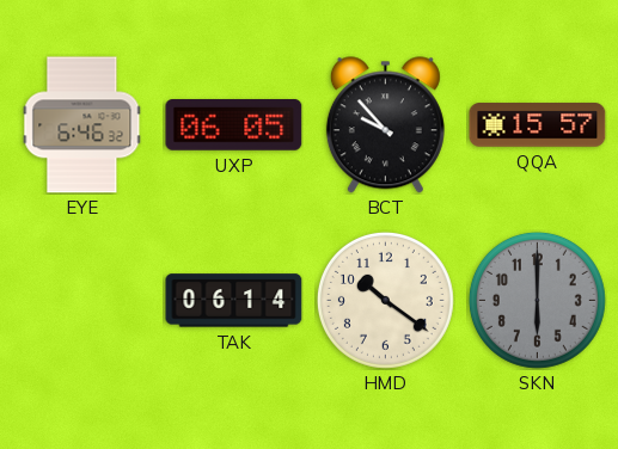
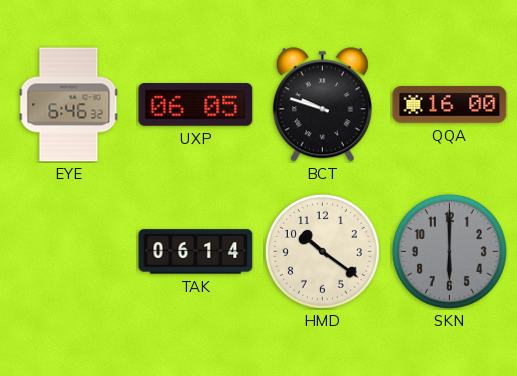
BCT: 9:53 -> 9:48
QQA: 15:57 -> 16:00
